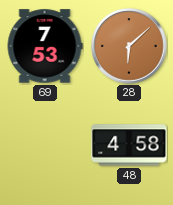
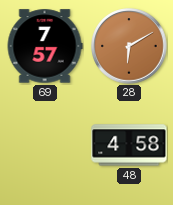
69: 7:53 -> 7:57
28: 6:08 -> 6:10
